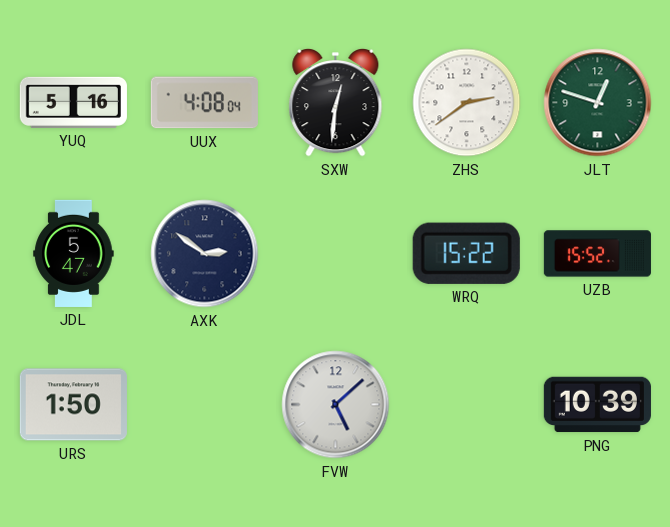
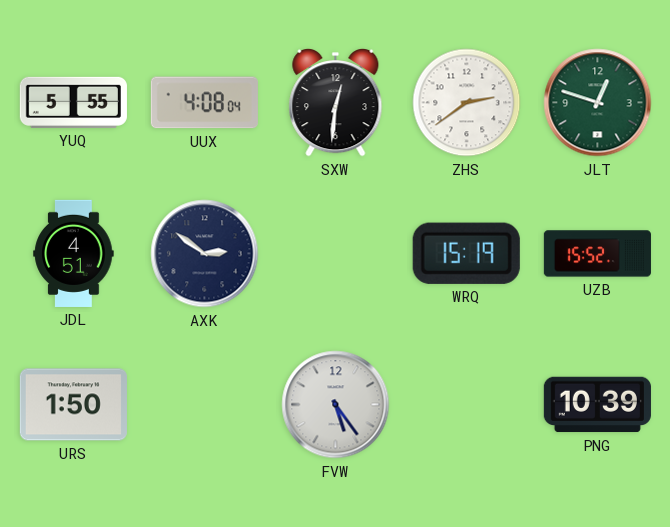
YUQ: 5:16 -> 5:55
JDL: 5:47 -> 4:51
WRQ: 15:22 -> 15:19
FVW: 5:08 -> 5:24
